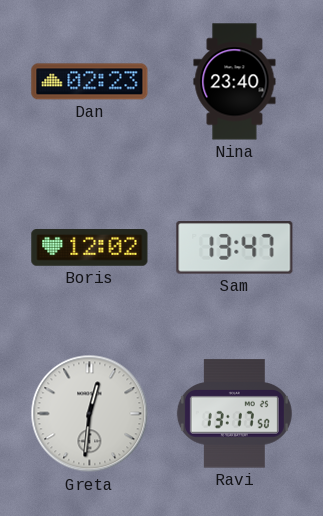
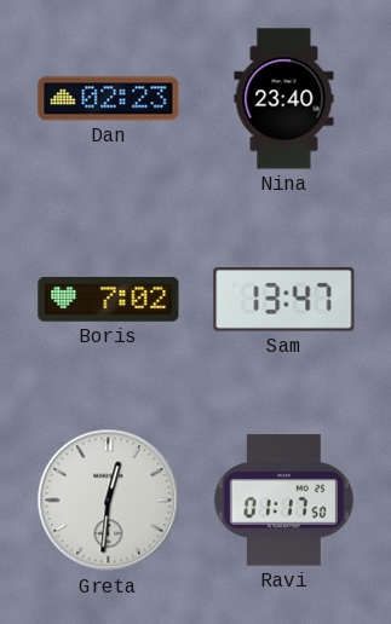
Boris: 12:02 -> 7:02
Ravi: 13:17 -> 01:17
